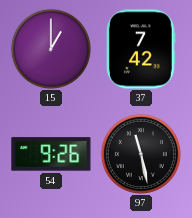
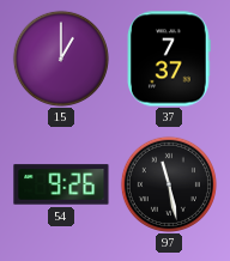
37: 7:42 -> 7:37
